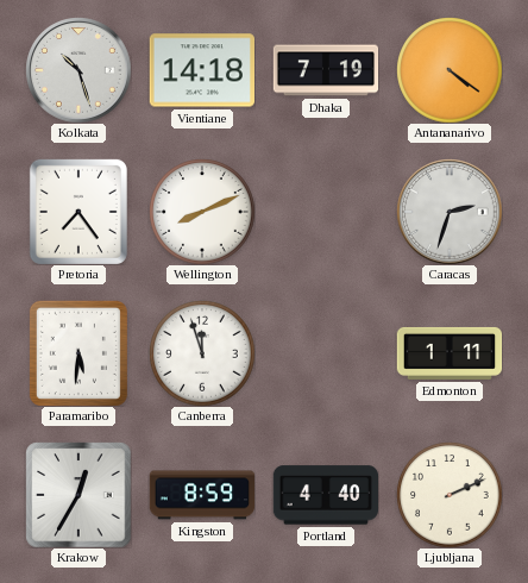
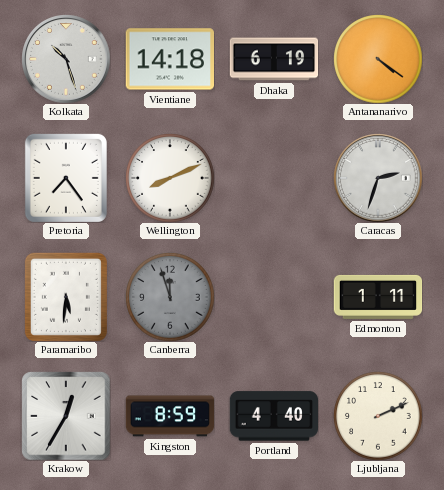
Dhaka: 7:19 -> 6:19
Canberra dial: white -> grey
